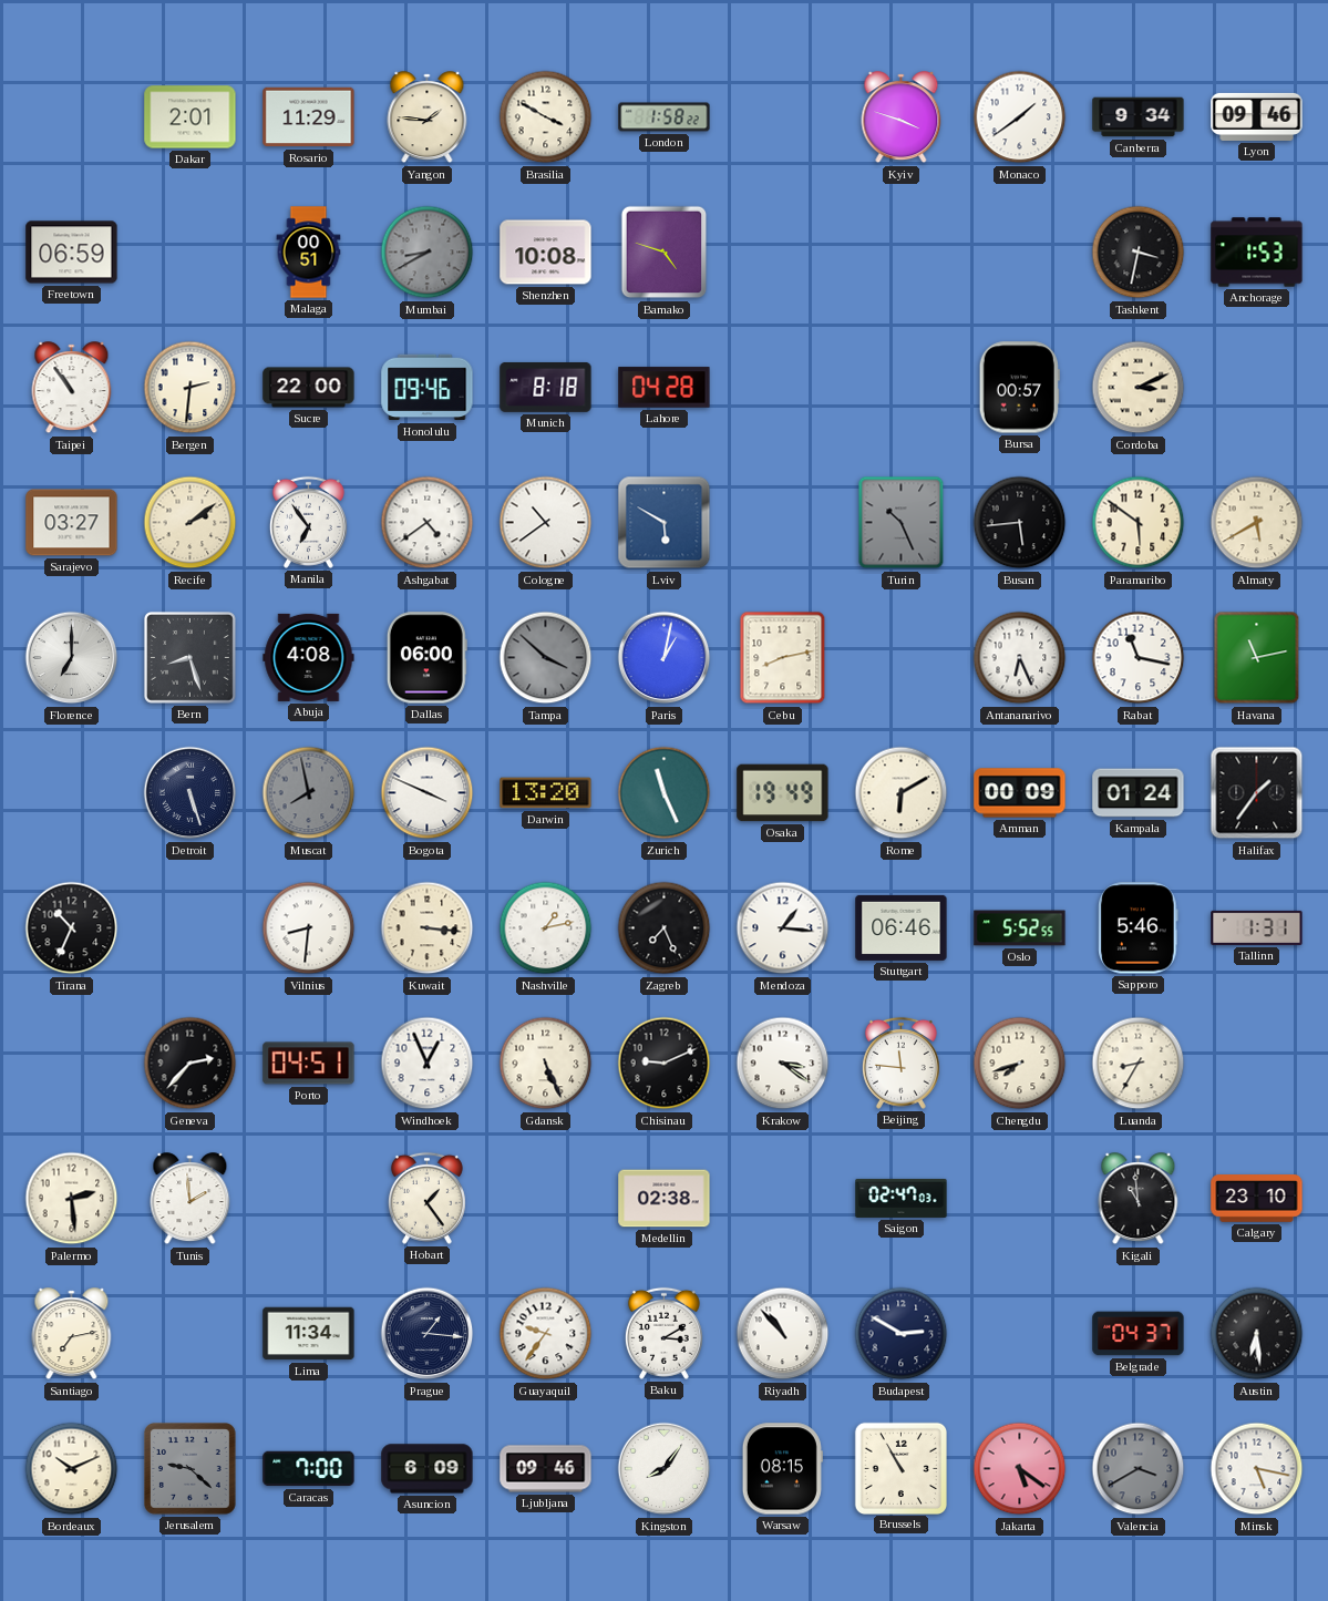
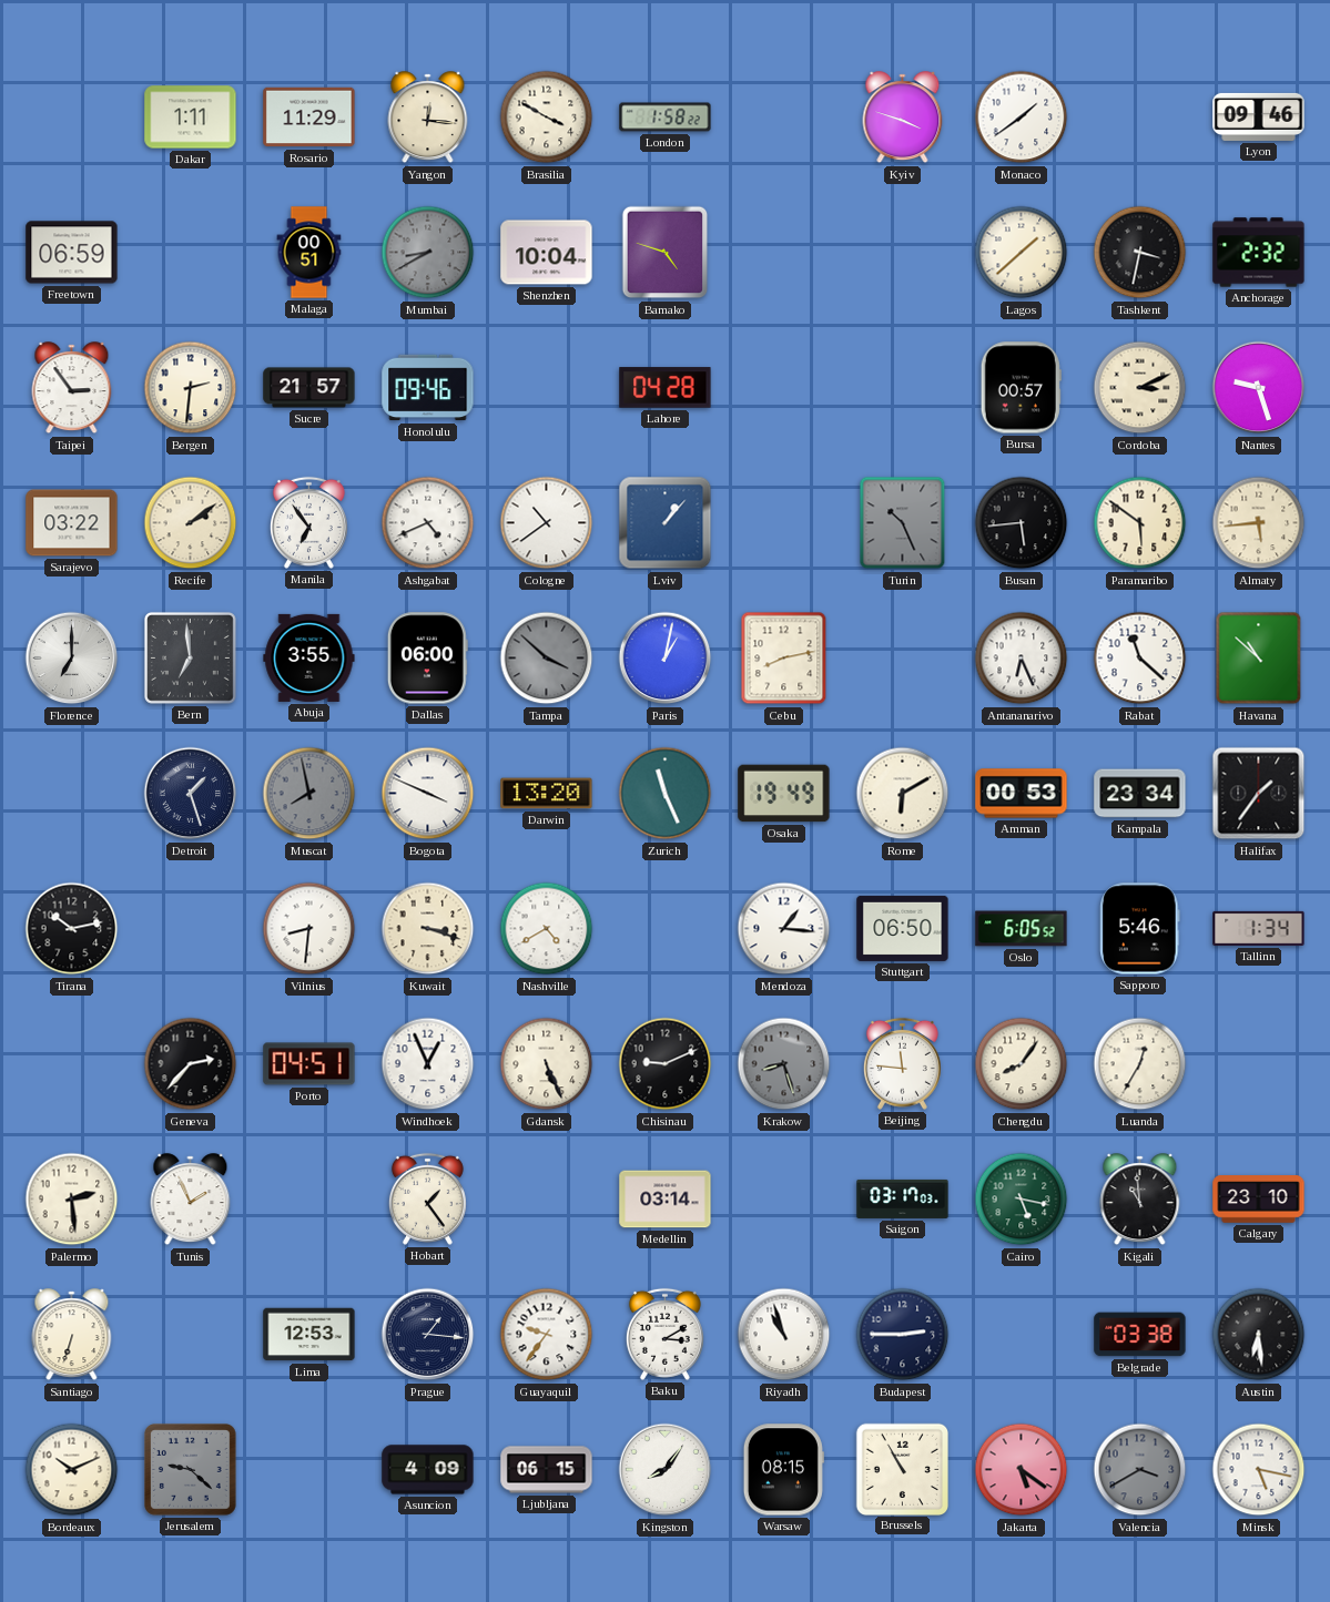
Dakar: 2:01 -> 1:11
Yangon: 1:46 -> 12:16
Canberra: 9:34 -> none
Shenzhen: 10:08 -> 10:04
Lagos: none -> 1:38
Anchorage: 1:53 -> 2:32
Taipei: 10:54 -> 2:54
Sucre: 22:00 -> 21:57
Munich: 8:18 -> none
Nantes: none -> 9:27
Sarajevo: 03:27 -> 03:22
Ashgabat: 4:39 -> 4:41
Lviv: 5:50 -> 1:07
Almaty: 5:40 -> 5:44
Bern: 8:27 -> 6:59
Abuja: 4:08 -> 3:55
Rabat: 11:17 -> 11:22
Havana: 11:13 -> 10:52
Detroit: 5:27 -> 1:27
Amman: 00:09 -> 00:53
Kampala: 01:24 -> 23:34
Tirana: 10:34 -> 10:13
Kuwait: 3:16 -> 3:18
Nashville: 1:13 -> 4:40
Zagreb: 7:26 -> none
Stuttgart: 06:46 -> 06:50
Oslo: 5:52 -> 6:05
Tallinn: 1:31 -> 1:34
Krakow: 3:21 -> 8:27
Krakow dial: white -> grey
Chengdu: 7:42 -> 8:06
Luanda: 8:35 -> 12:35
Tunis: 1:59 -> 1:56
Medellin: 02:38 -> 03:14
Saigon: 02:47 -> 03:17
Cairo: none -> 5:17
Santiago: 7:13 -> 6:33
Lima: 11:34 -> 12:53
Riyadh: 10:53 -> 10:57
Budapest: 2:50 -> 2:45
Belgrade: 04:37 -> 03:38
Caracas: 7:00 -> none
Asuncion: 6:09 -> 4:09
Ljubljana: 09:46 -> 06:15
